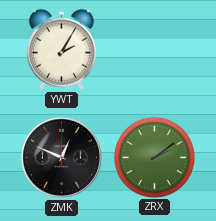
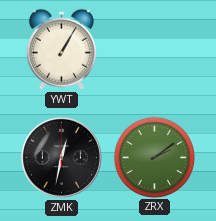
YWT: 2:05 -> 1:05
ZMK: 12:49 -> 12:32
